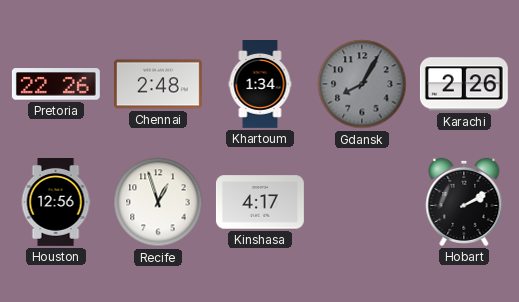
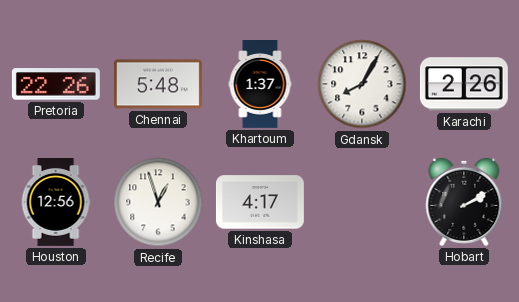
Chennai: 2:48 -> 5:48
Khartoum: 1:34 -> 1:37
Gdansk dial: grey -> white
